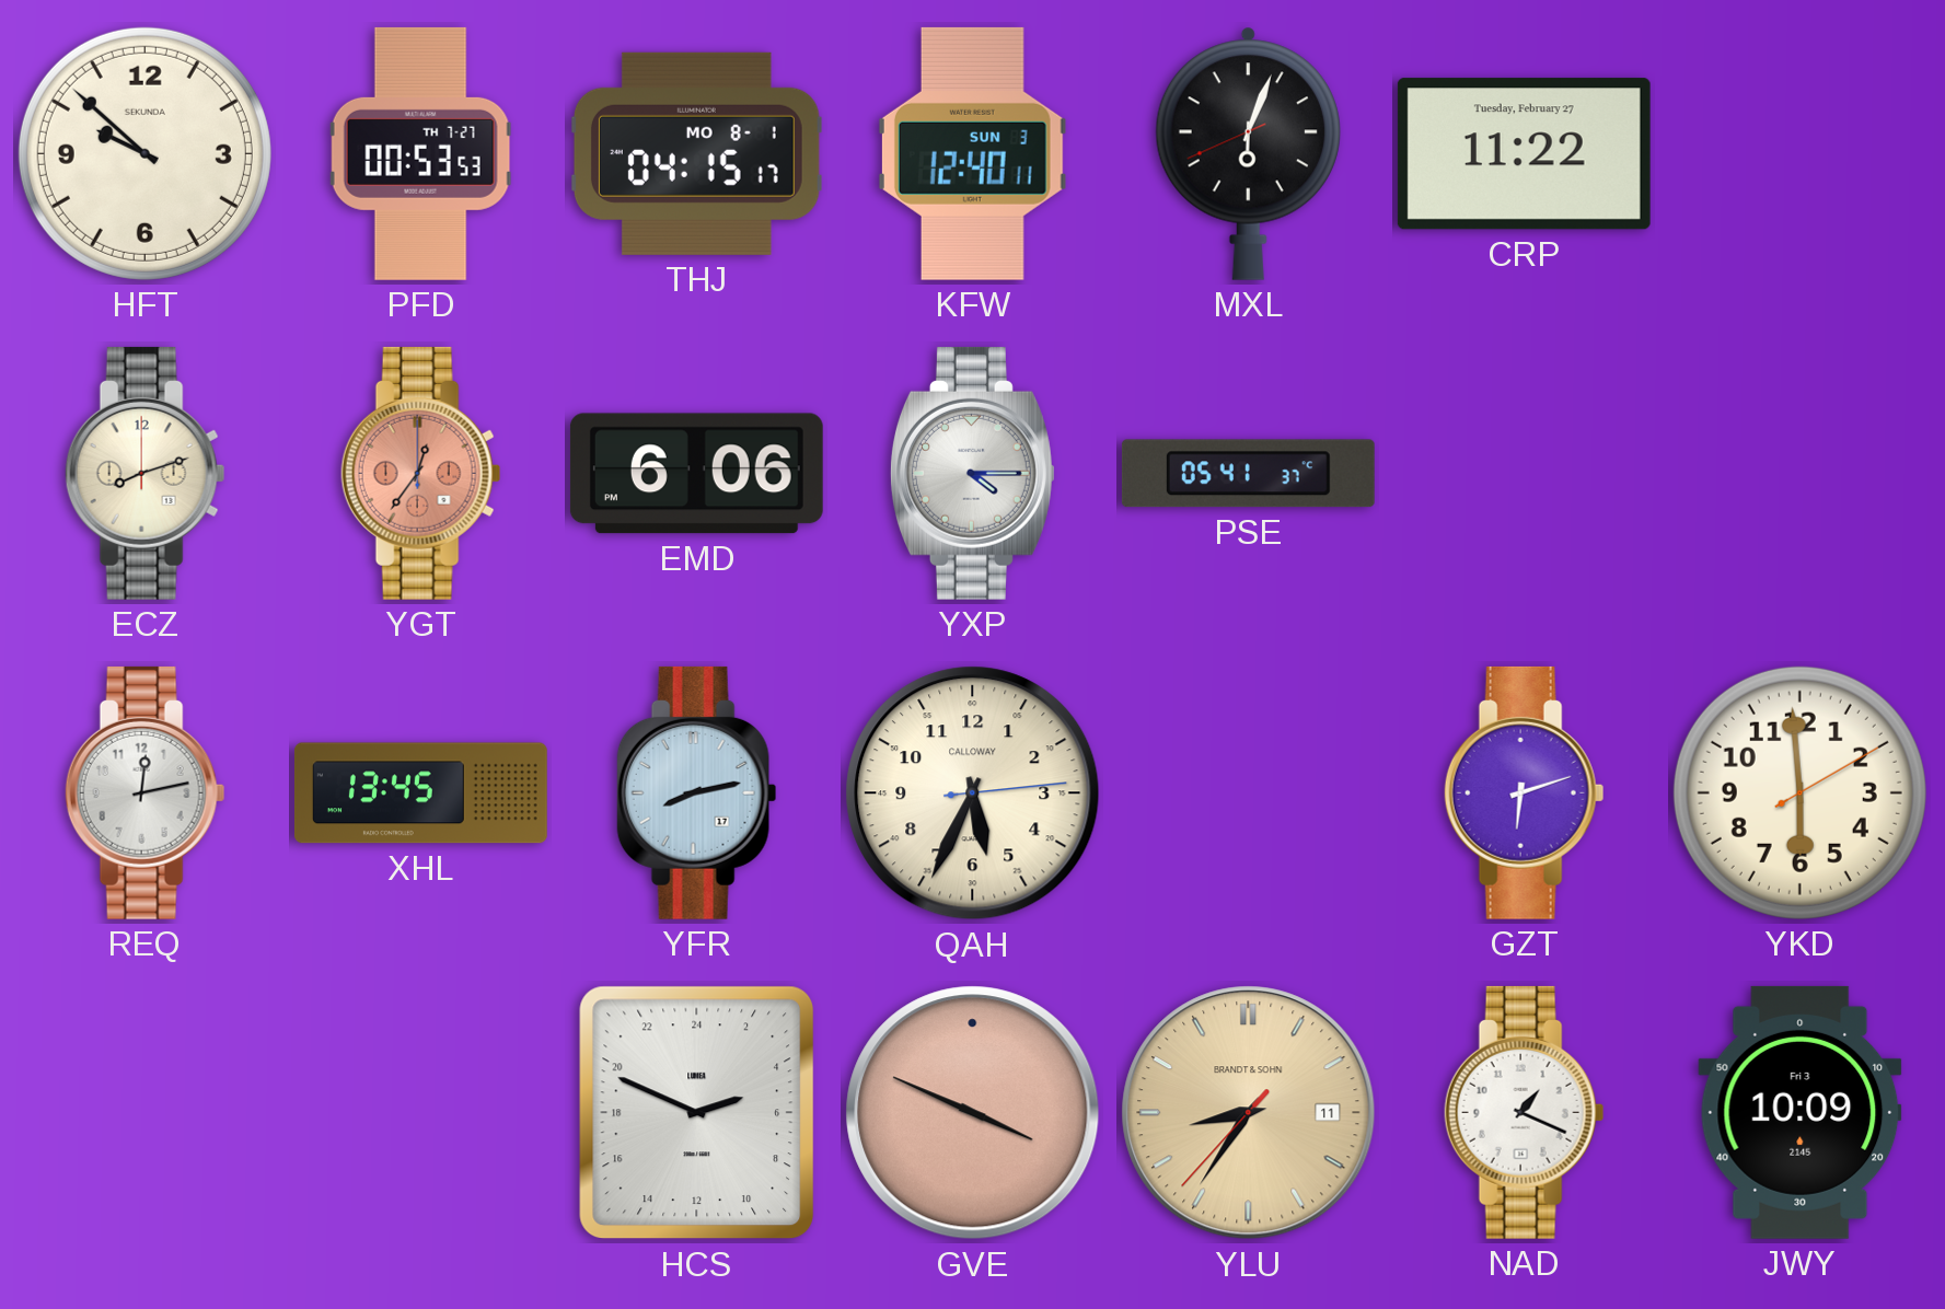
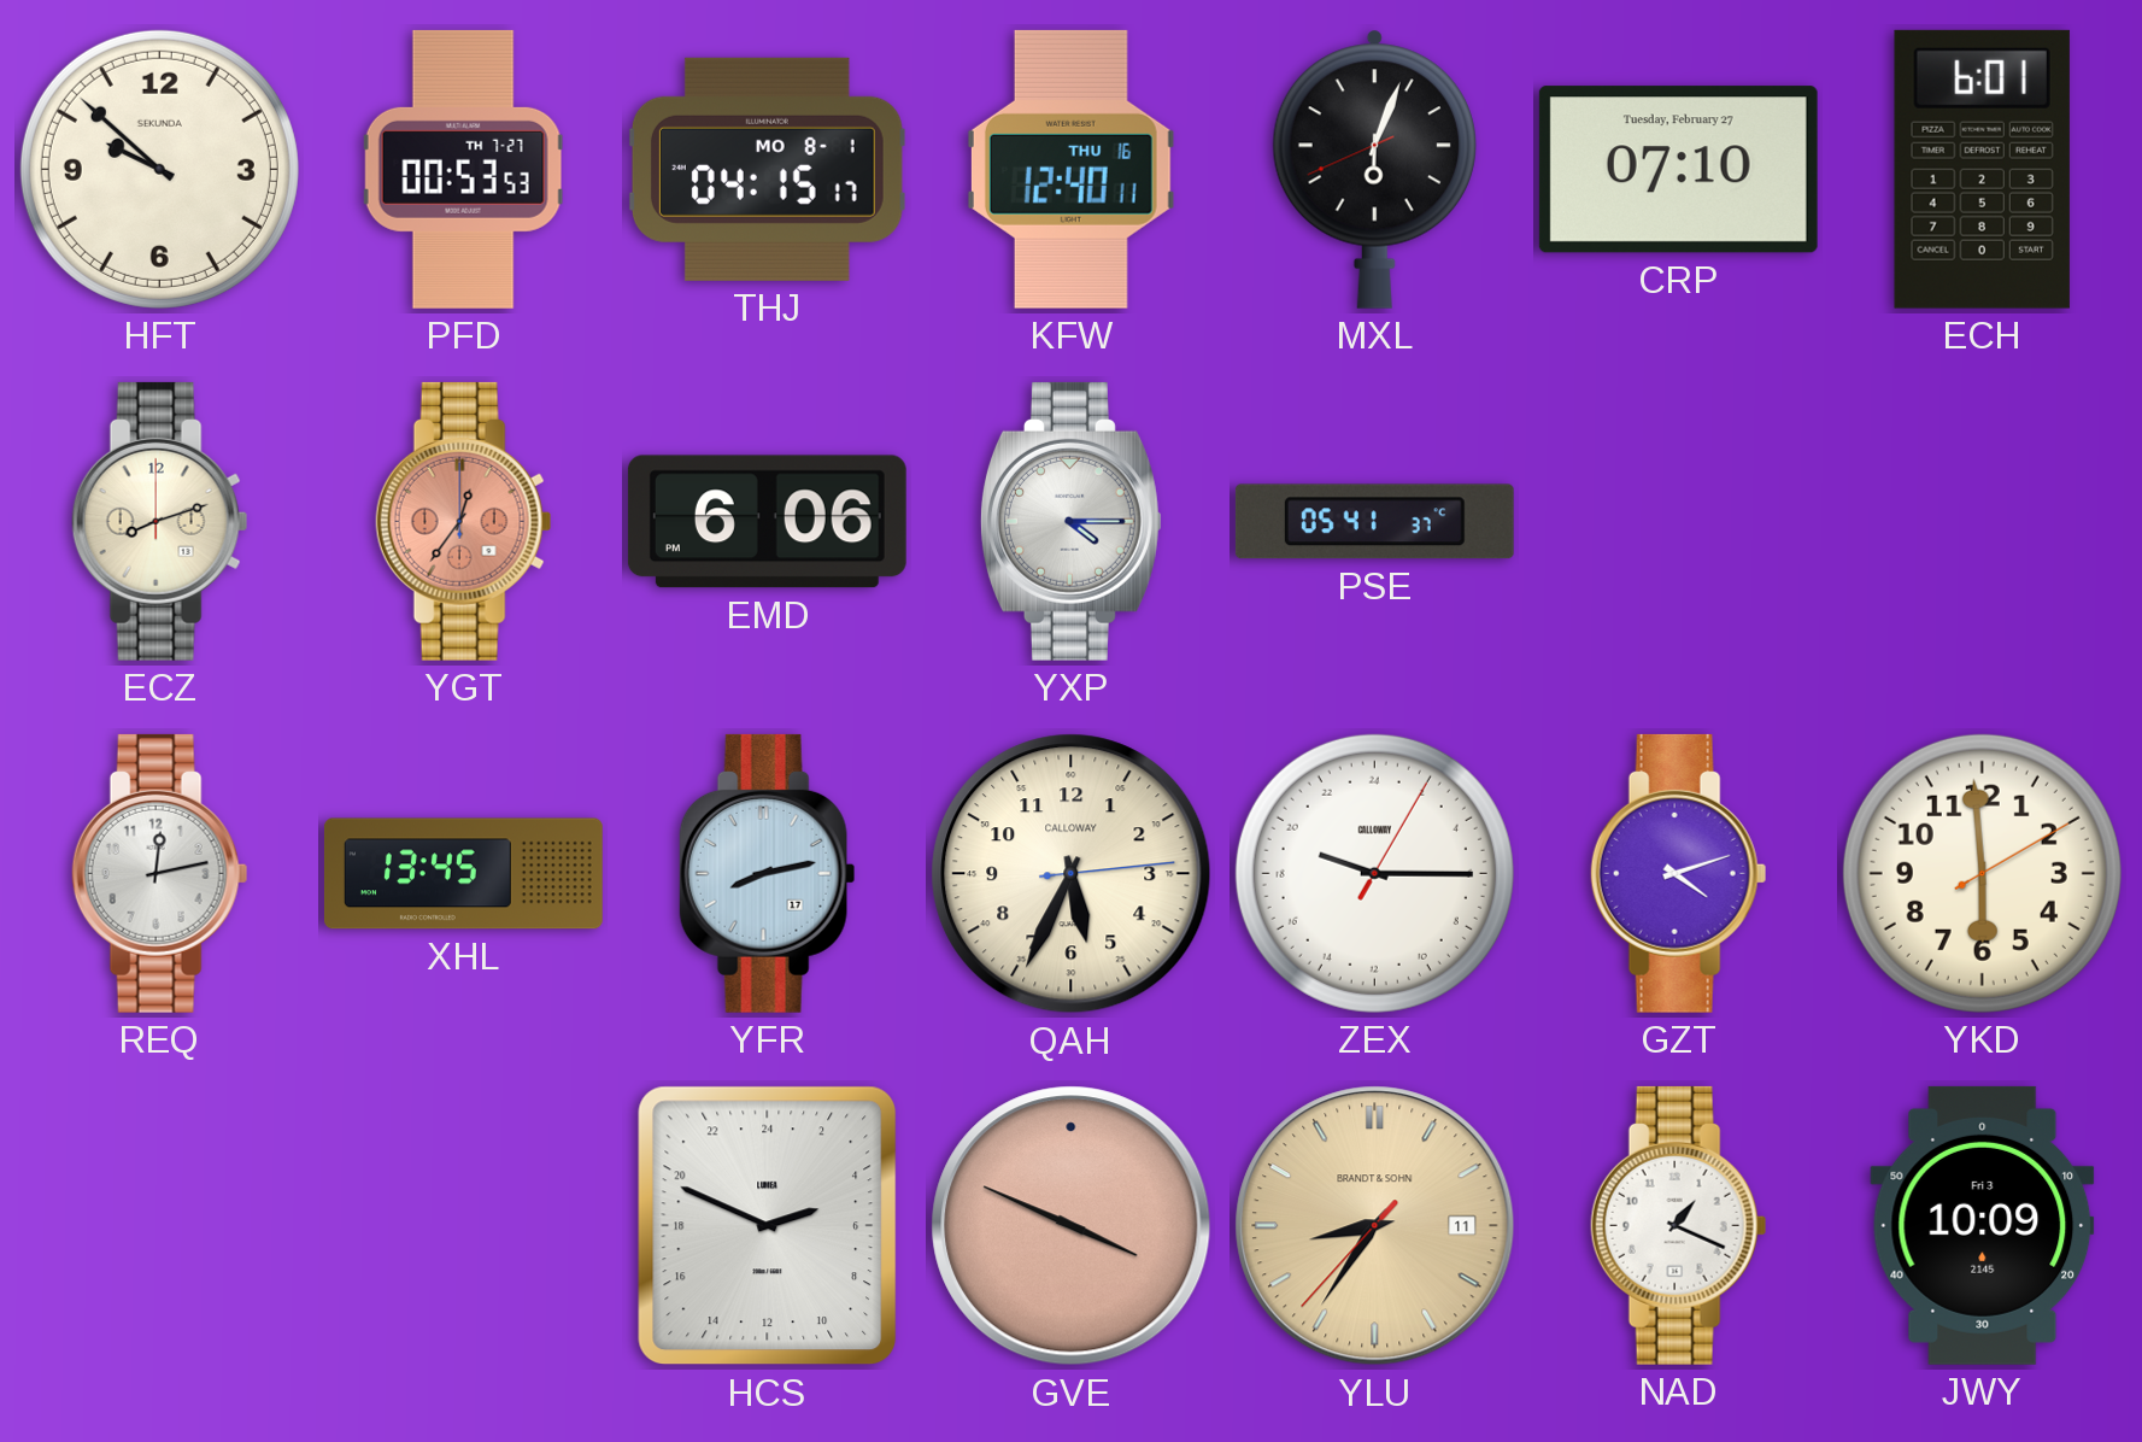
KFW date: SUN 3 -> THU 16
CRP: 11:22 -> 07:10
ECH: none -> 6:01
ZEX: none -> 19:15
GZT: 6:12 -> 4:12
